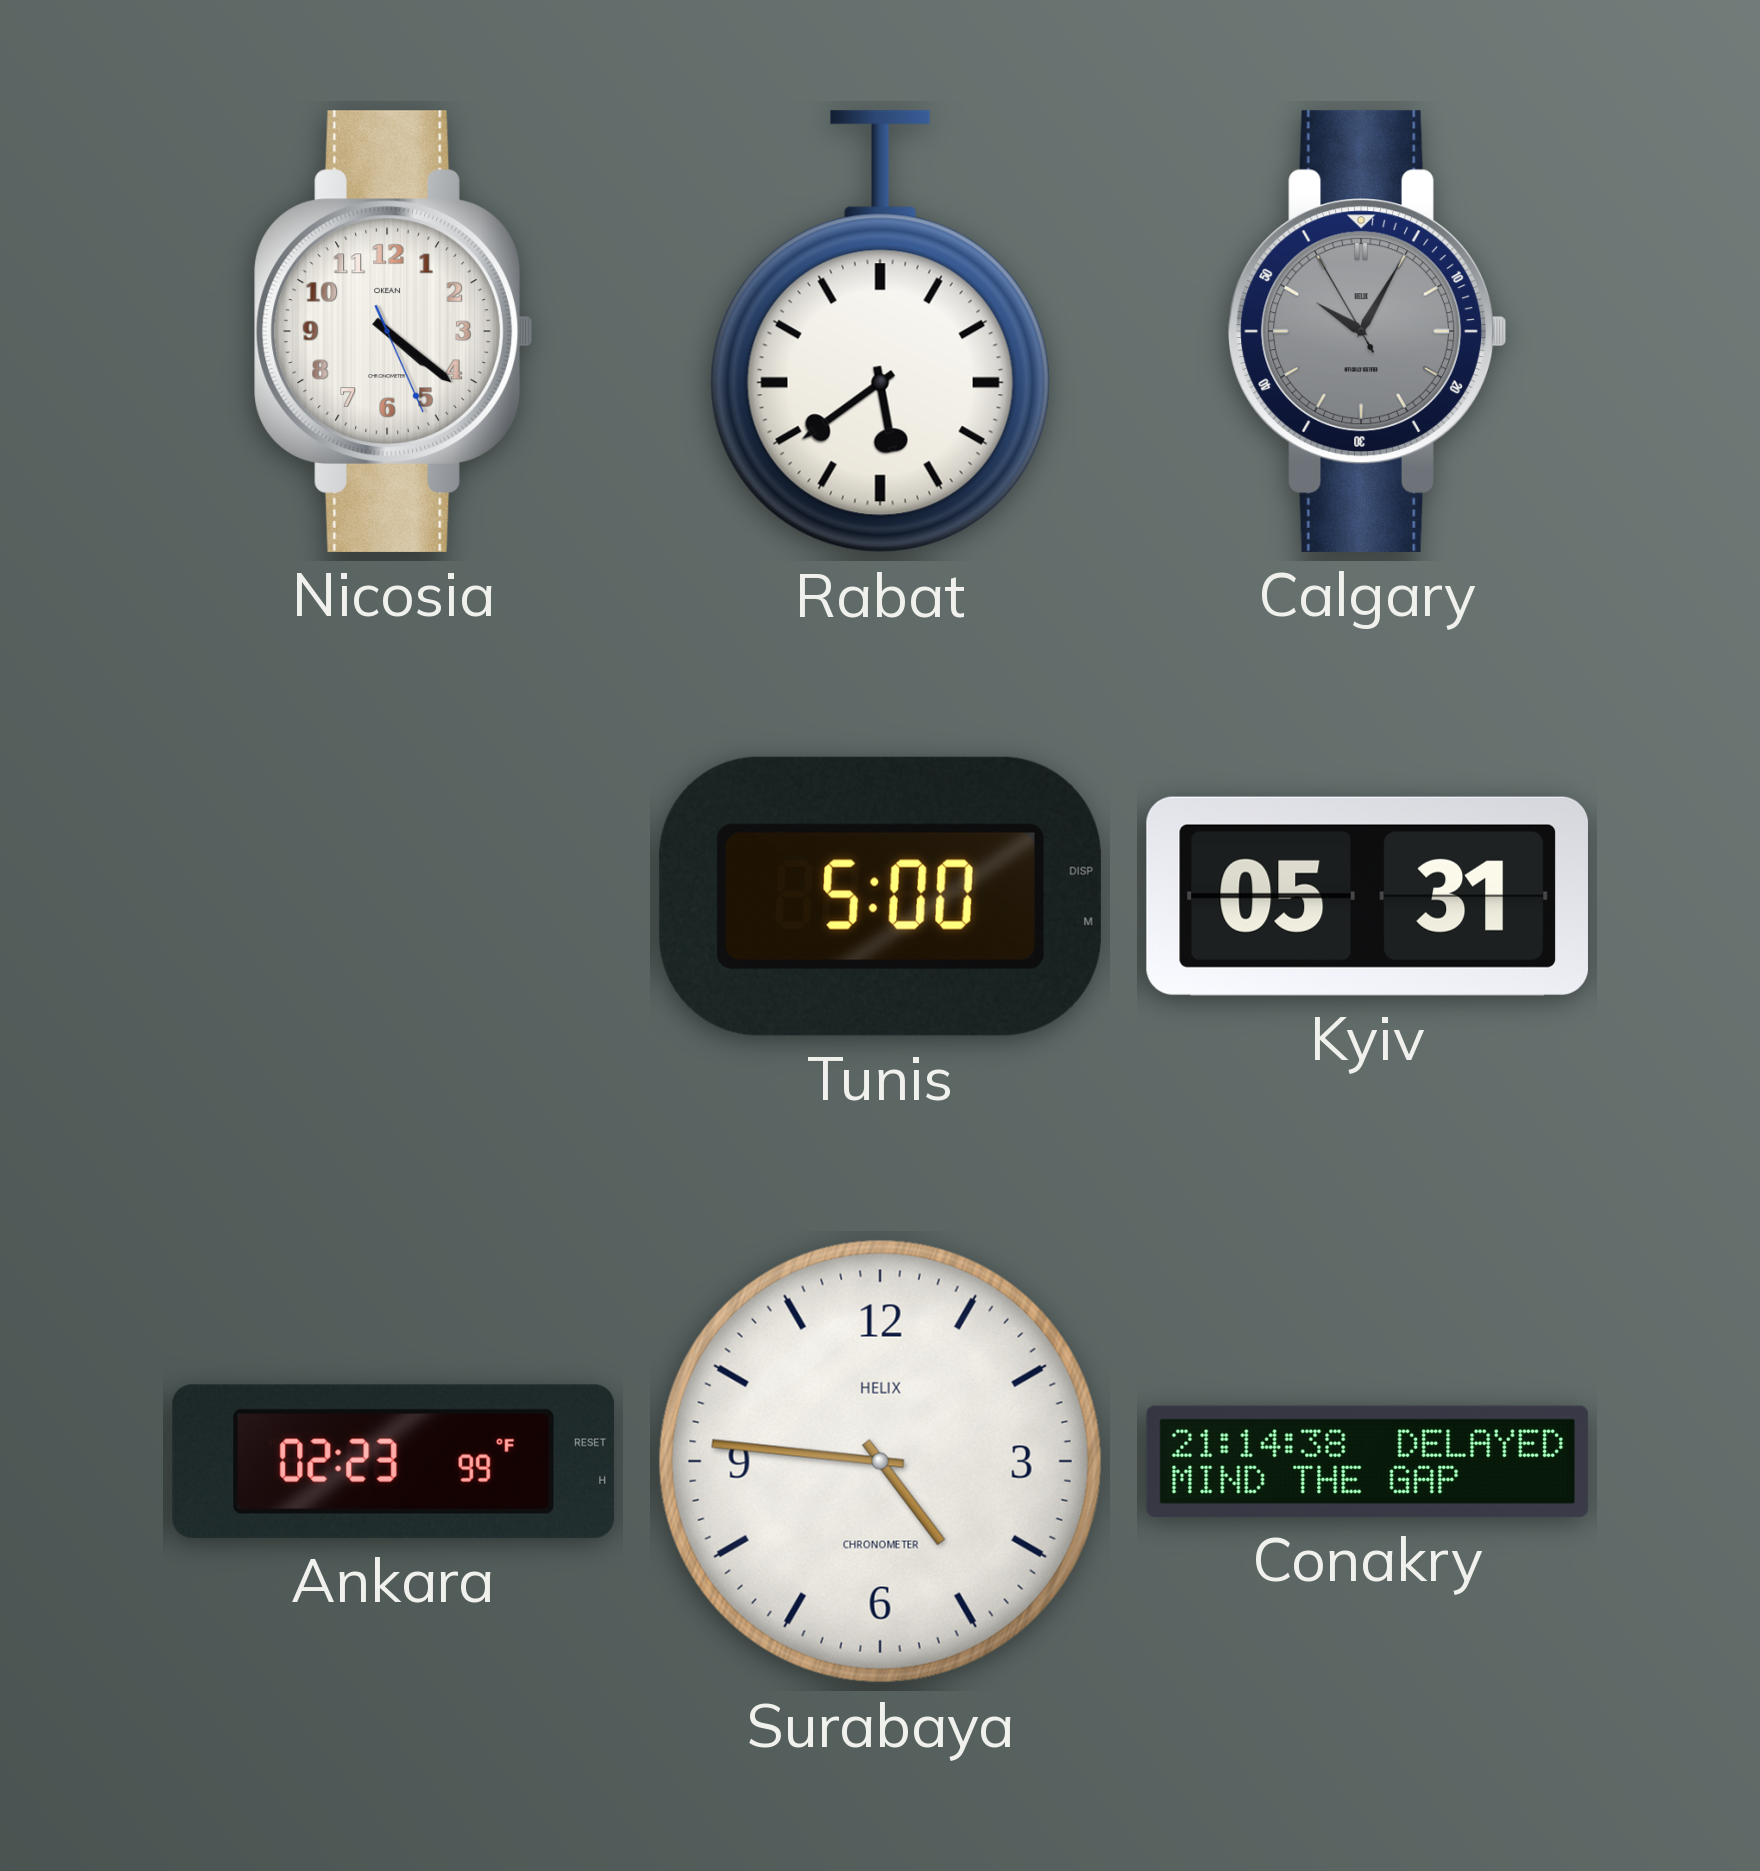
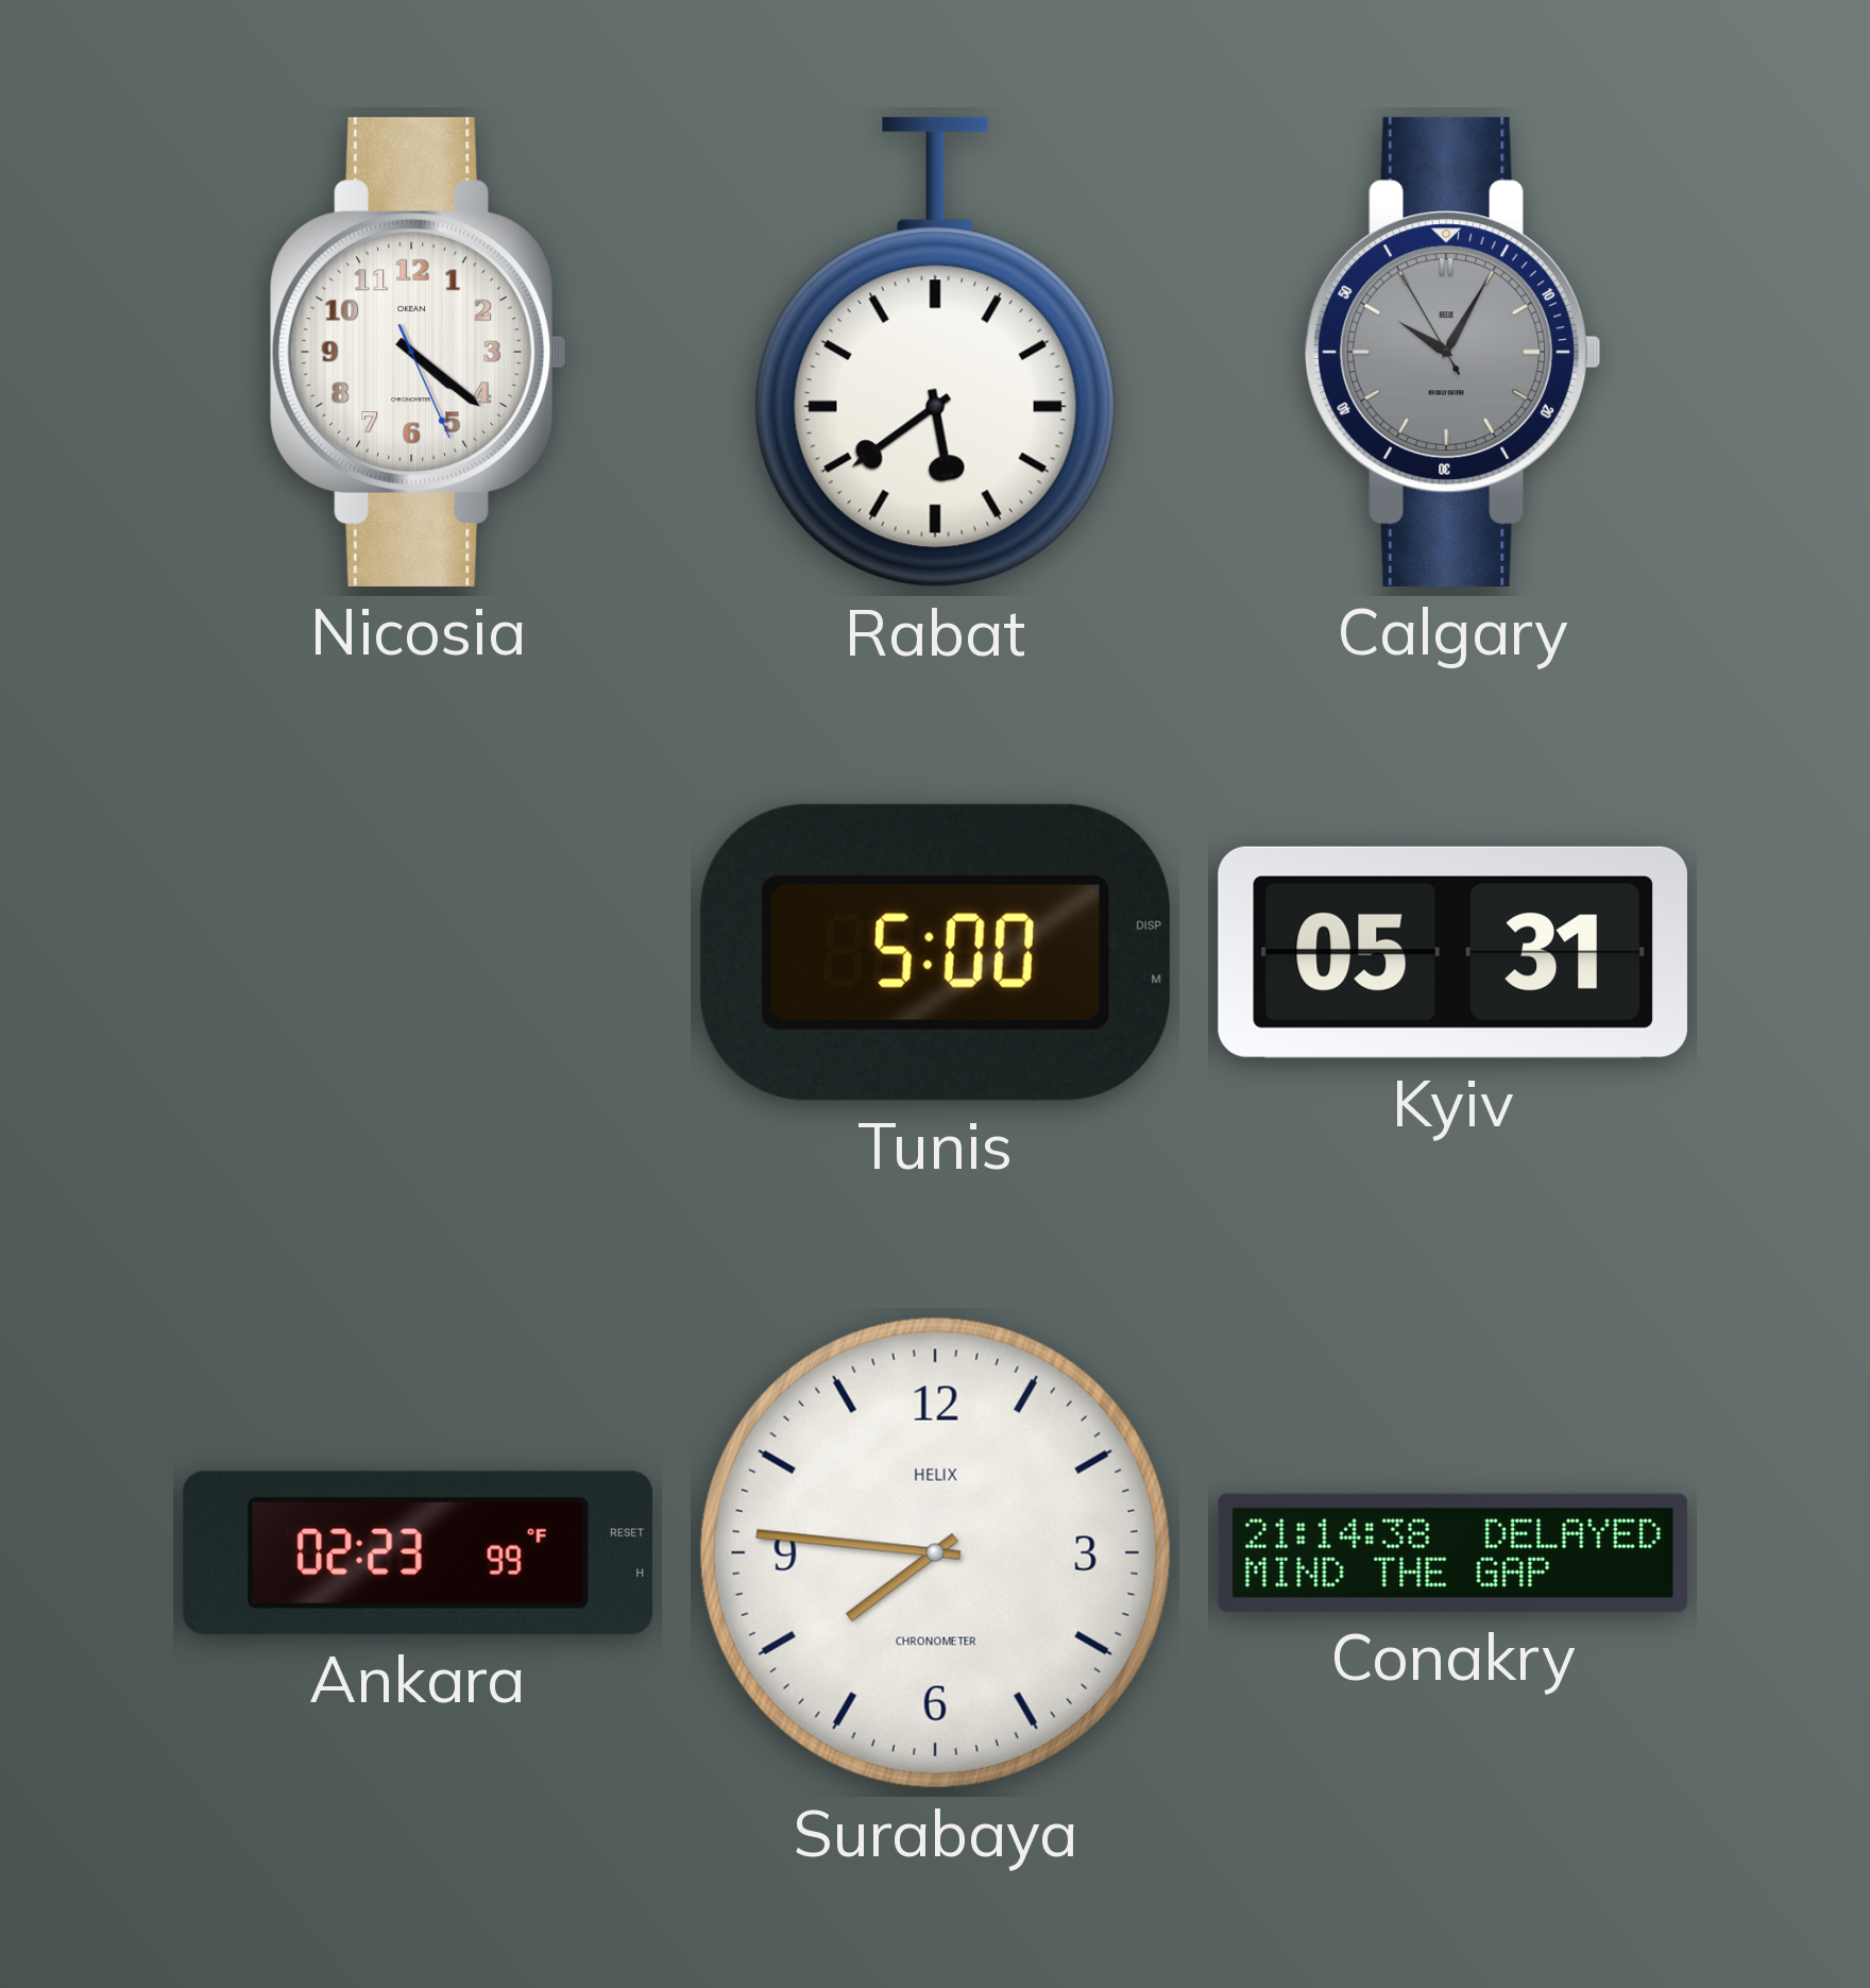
Surabaya: 4:46 -> 7:46
